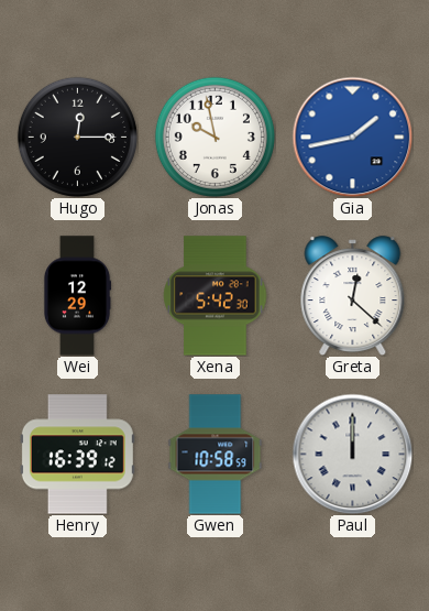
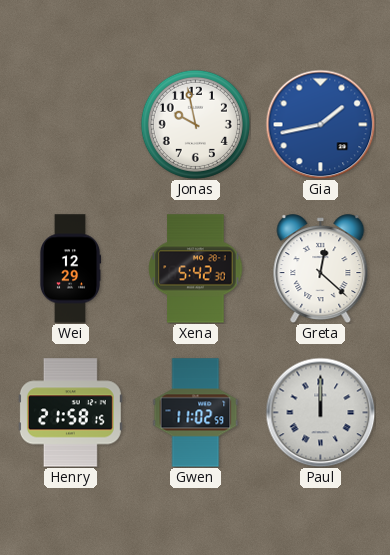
Hugo: 12:15 -> none
Henry: 16:39 -> 21:58
Gwen: 10:58 -> 11:02
